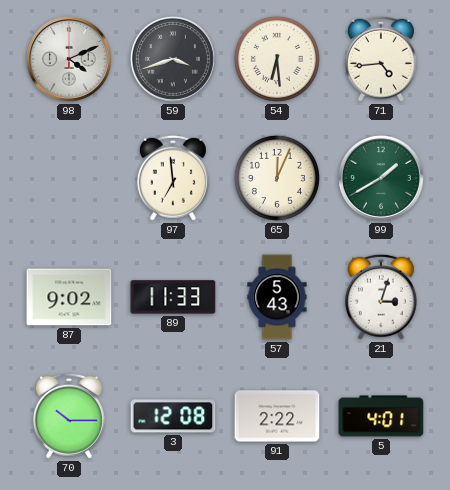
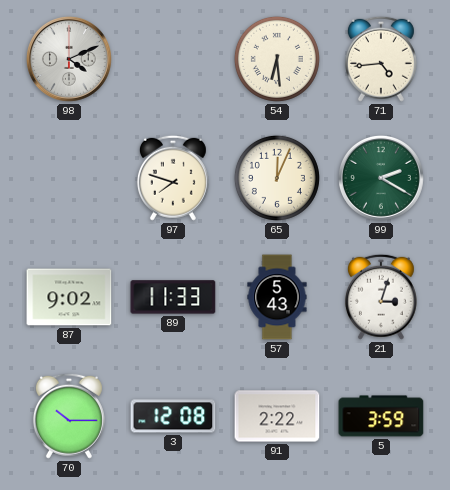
59: 3:42 -> none
97: 6:59 -> 7:48
99: 1:40 -> 2:20
5: 4:01 -> 3:59
